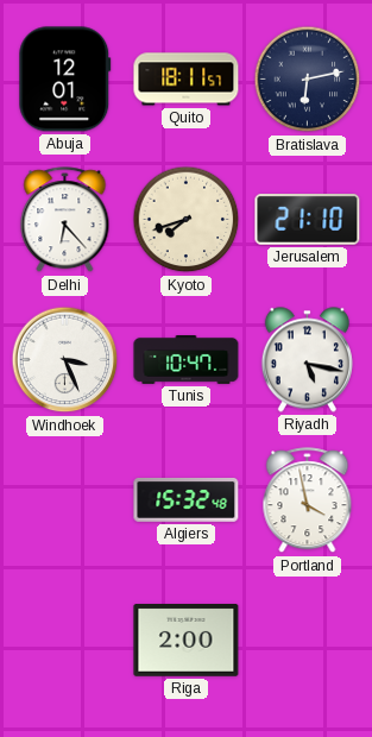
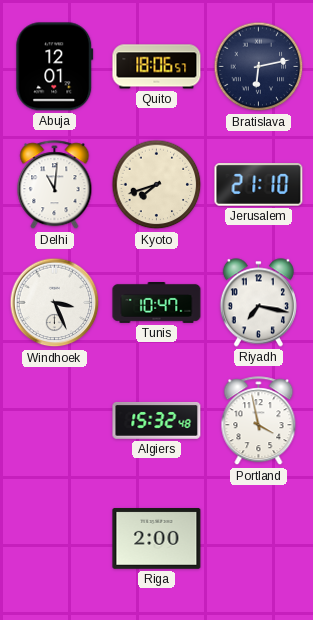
Quito: 18:11 -> 18:06
Delhi: 6:23 -> 11:01
Riyadh: 5:17 -> 7:17
